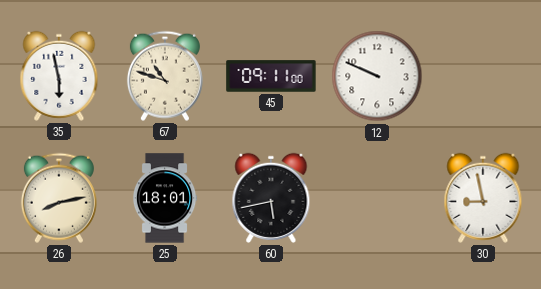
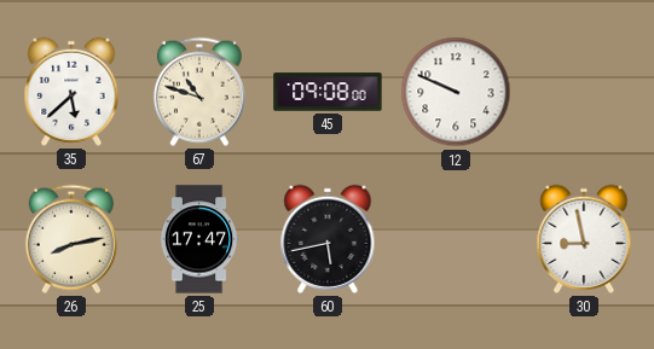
35: 5:58 -> 5:38
45: 09:11 -> 09:08
25: 18:01 -> 17:47
